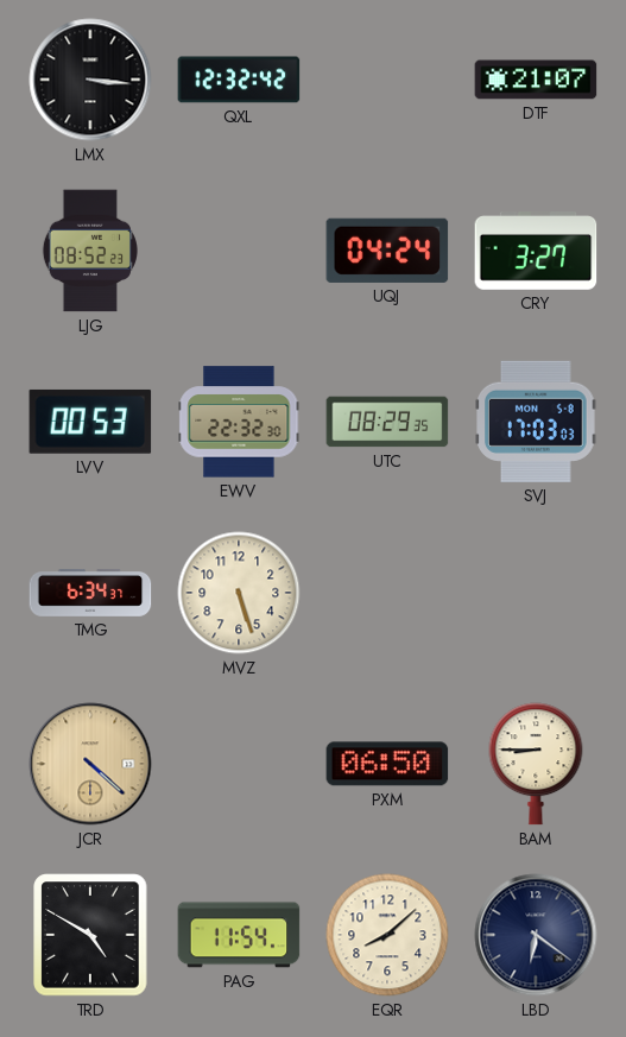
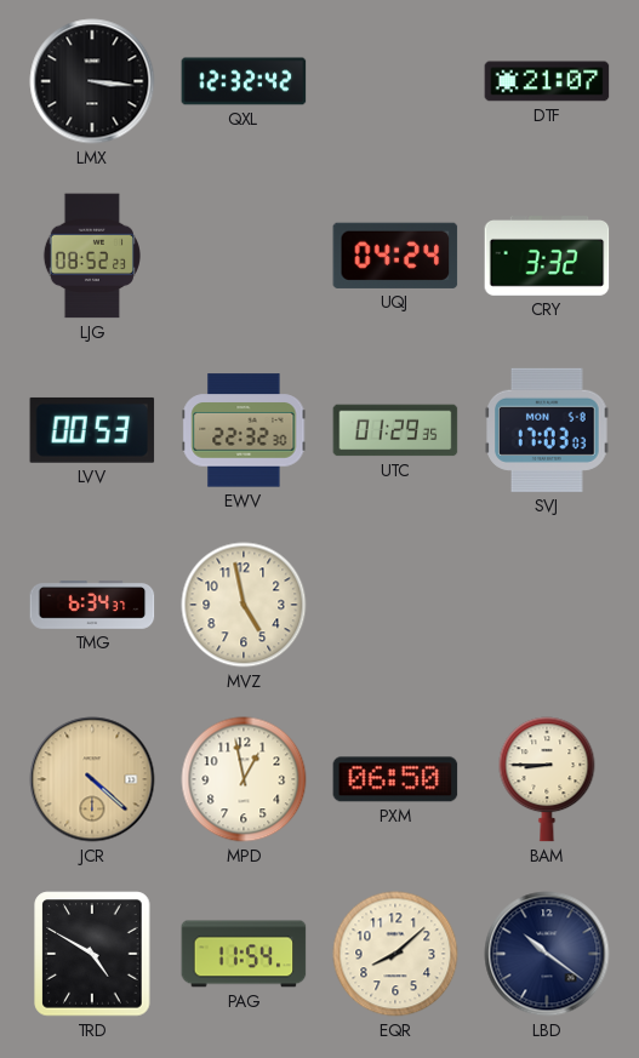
CRY: 3:27 -> 3:32
UTC: 08:29 -> 01:29
MVZ: 5:27 -> 4:58
MPD: none -> 12:58
LBD: 6:21 -> 10:21
